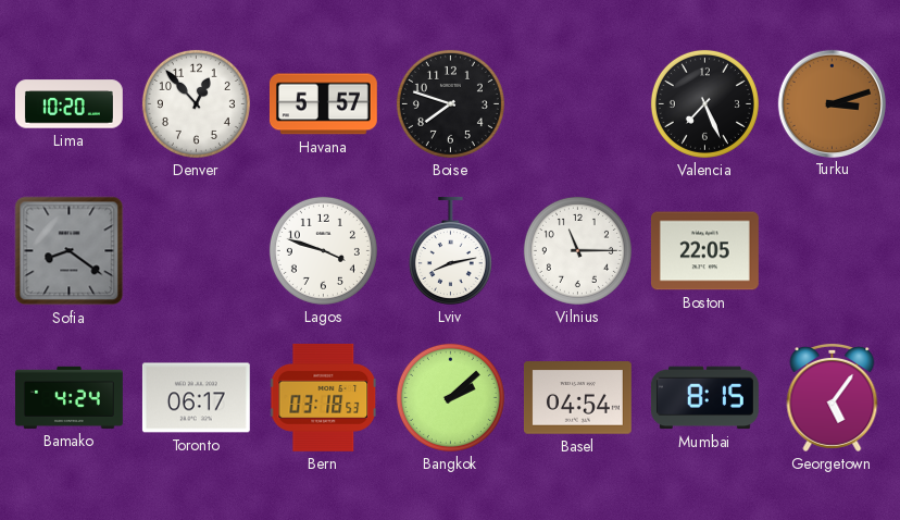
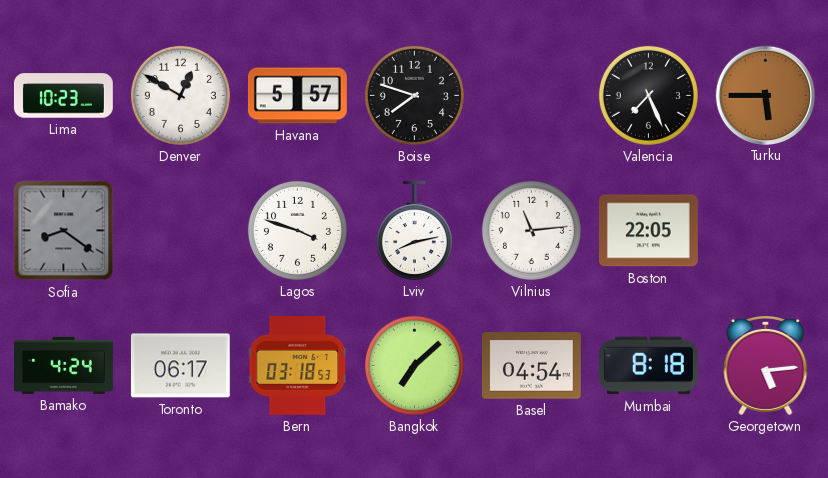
Lima: 10:20 -> 10:23
Denver: 12:53 -> 12:50
Turku: 3:12 -> 5:45
Vilnius: 11:15 -> 11:14
Bangkok: 2:08 -> 7:08
Mumbai: 8:15 -> 8:18
Georgetown: 5:06 -> 5:14
